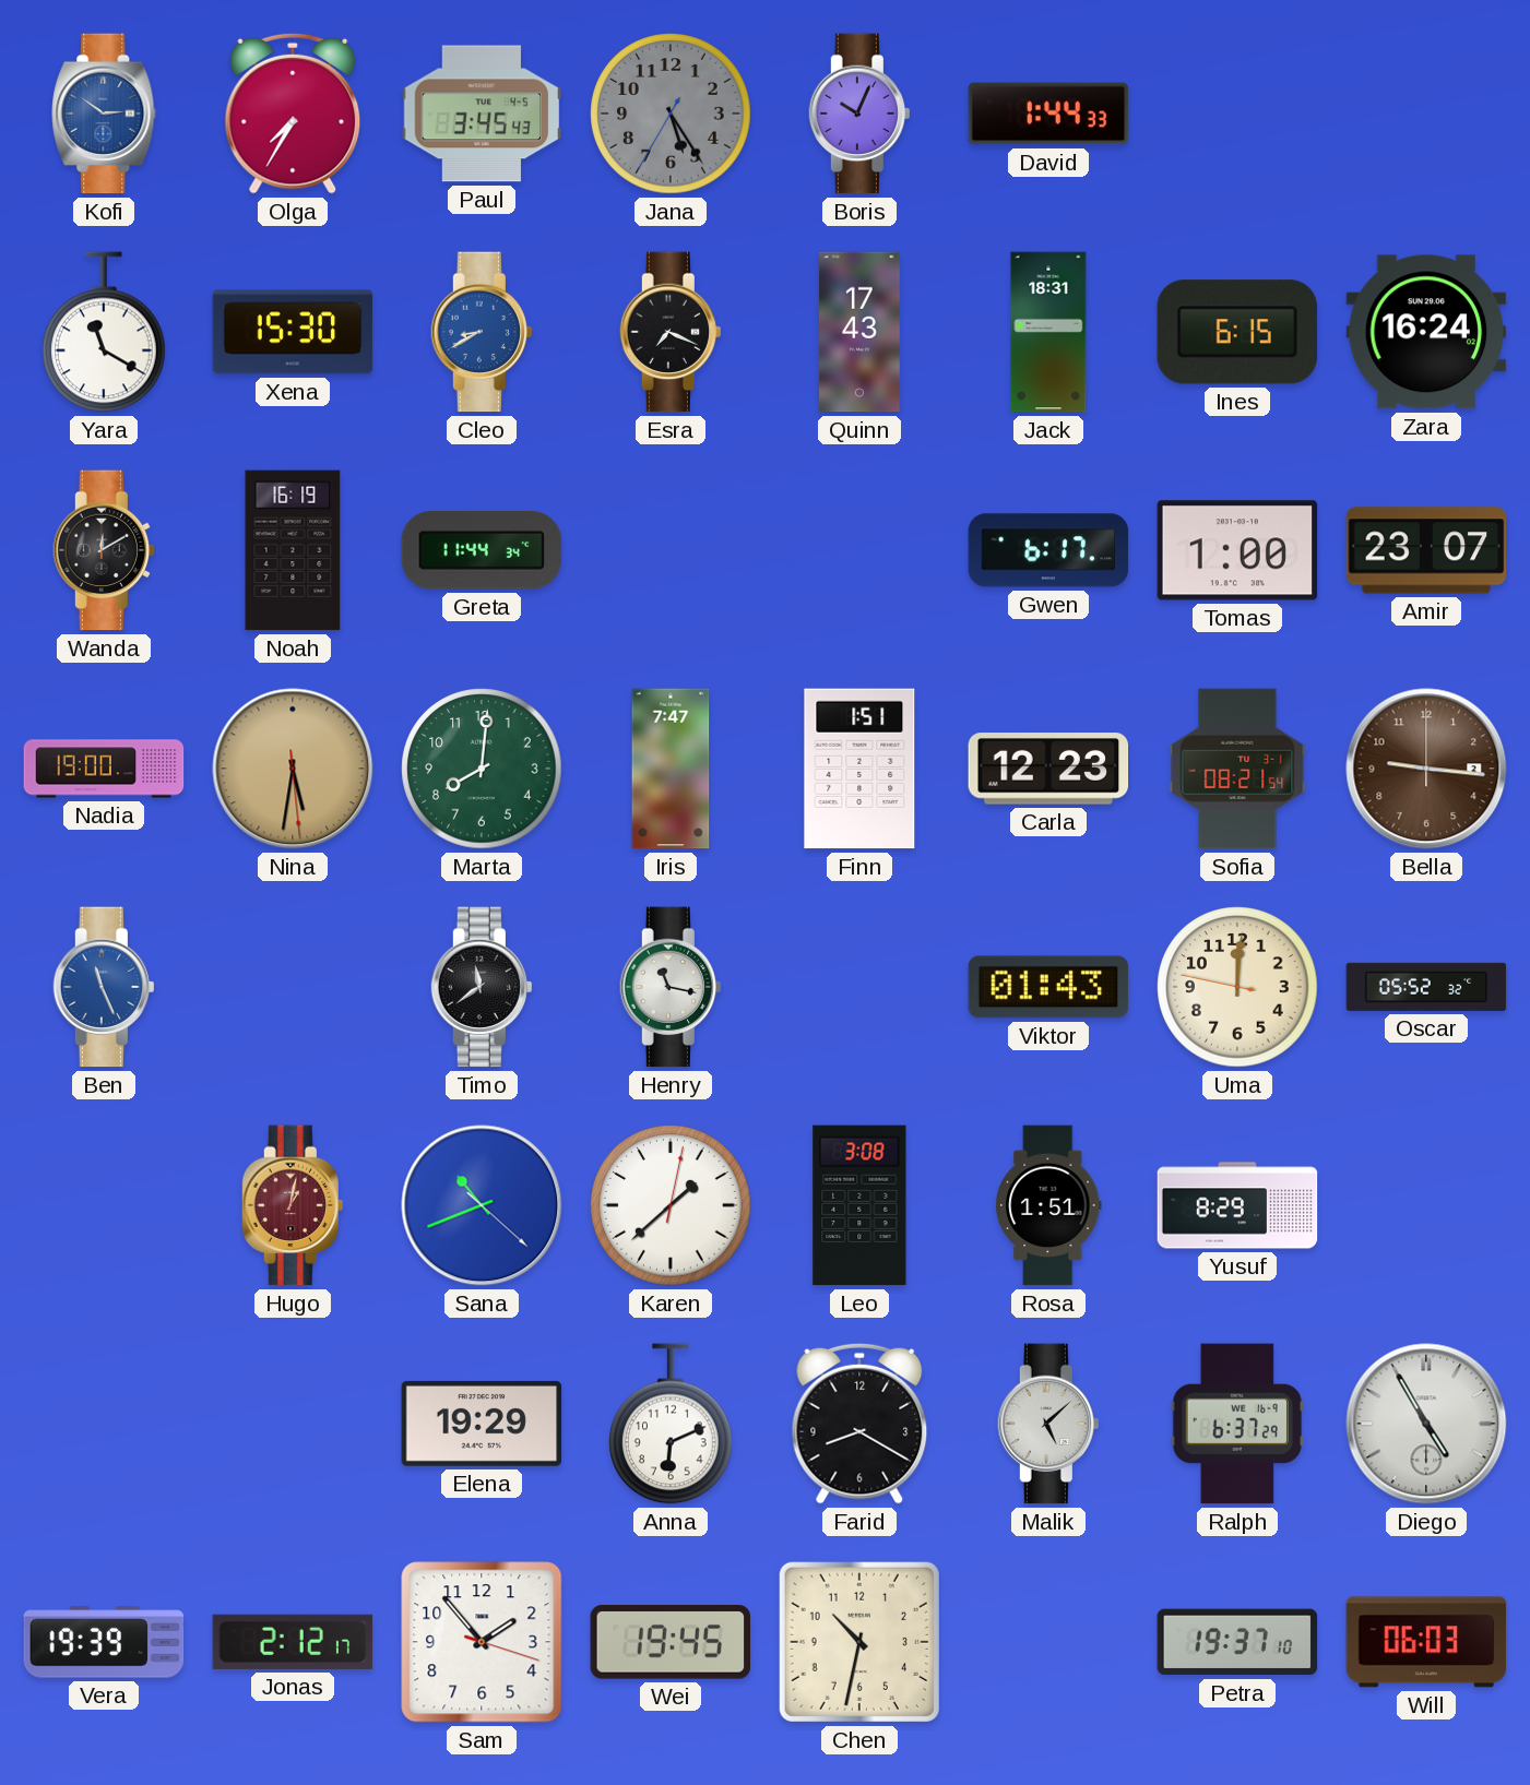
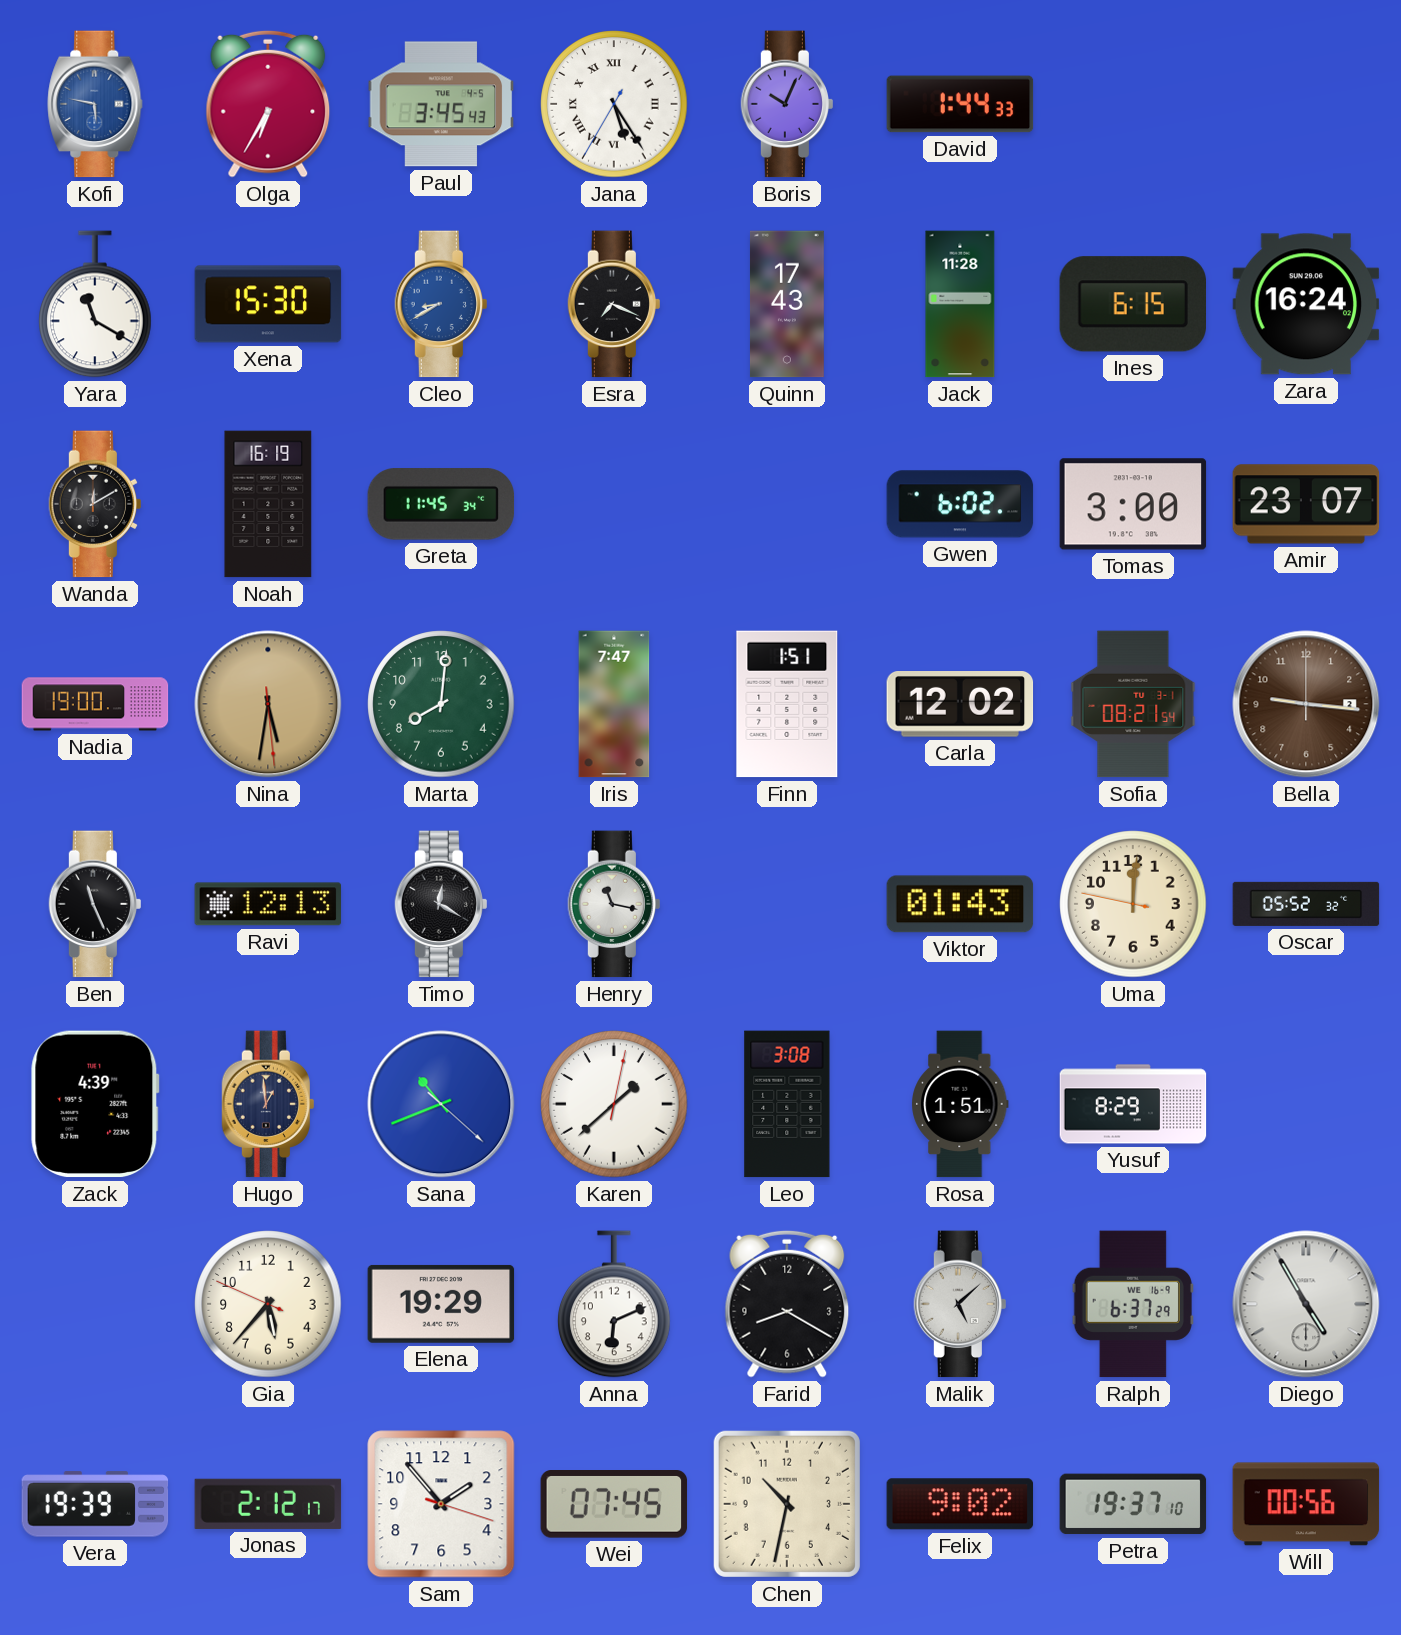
Kofi: 2:51 -> 5:47
Olga: 7:35 -> 6:35
Jana dial: grey -> white
Jana numerals: Arabic -> Roman
Jack: 18:31 -> 11:28
Greta: 11:44 -> 11:45
Gwen: 6:17 -> 6:02
Tomas: 1:00 -> 3:00
Carla: 12:23 -> 12:02
Ben dial: blue -> black
Ravi: none -> 12:13
Timo: 11:39 -> 12:20
Zack: none -> 4:39
Hugo: 1:02 -> 12:59
Hugo dial: burgundy -> navy
Gia: none -> 5:36
Wei: 19:45 -> 07:45
Felix: none -> 9:02
Will: 06:03 -> 00:56
